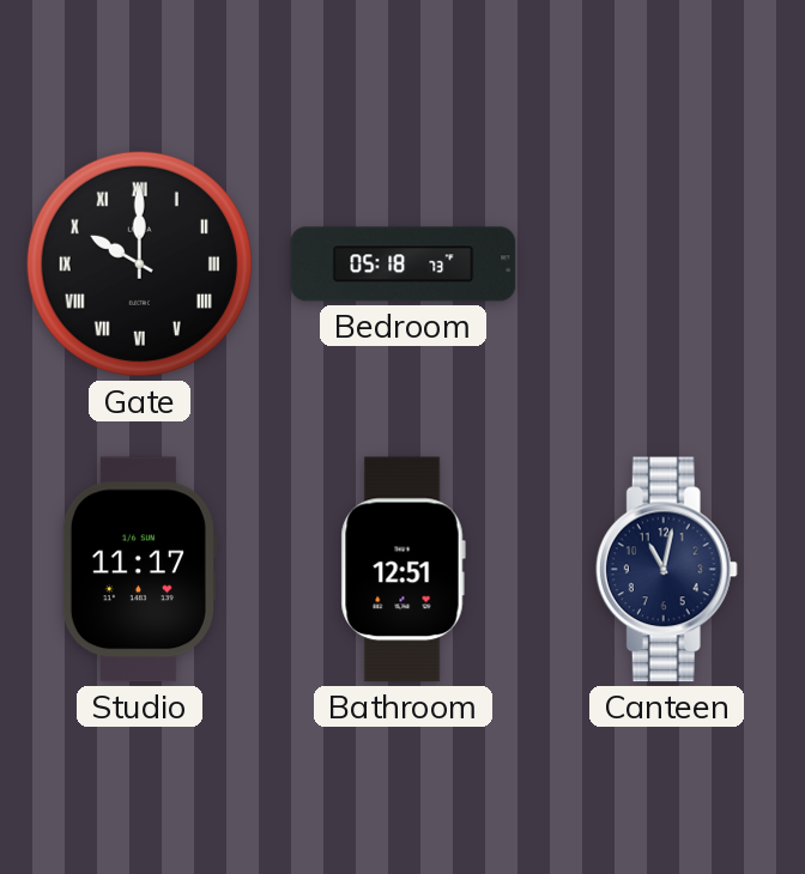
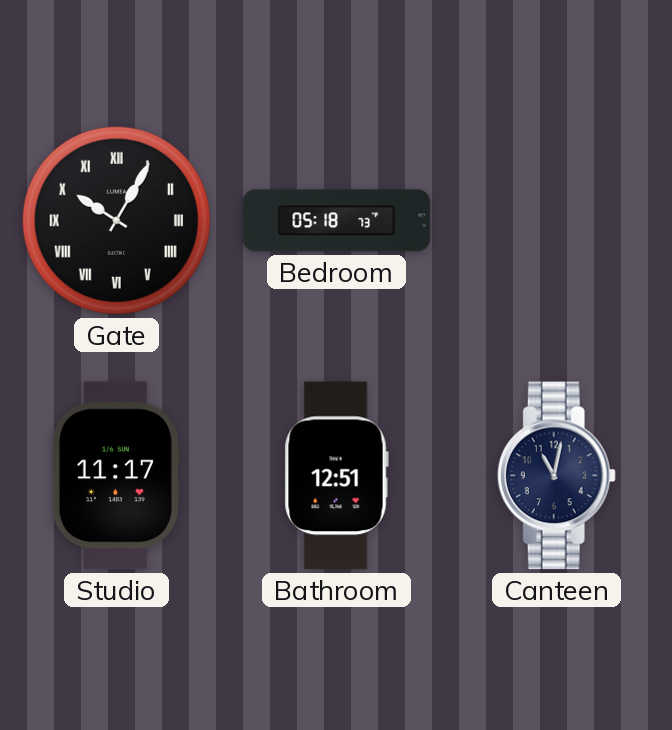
Gate: 10:00 -> 10:05
